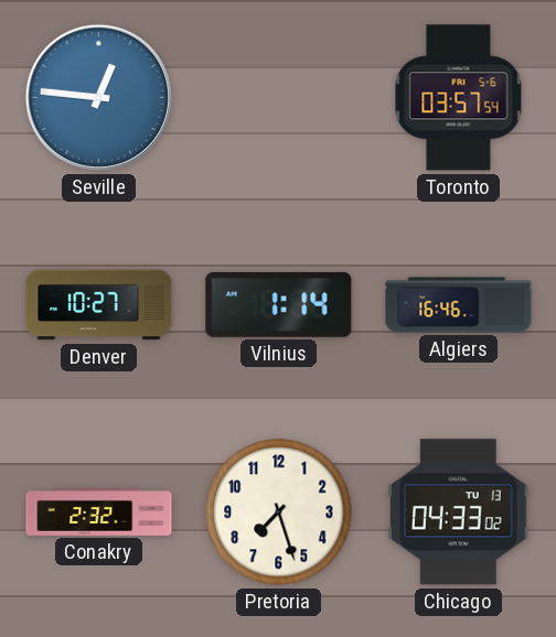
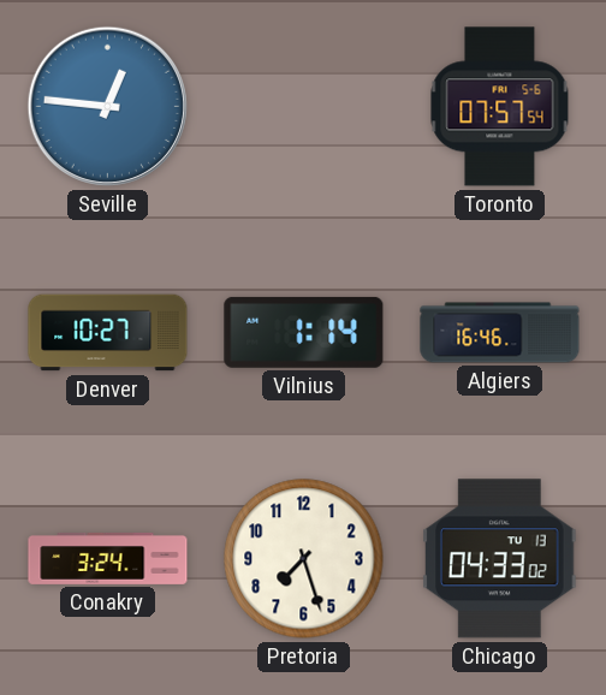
Toronto: 03:57 -> 07:57
Conakry: 2:32 -> 3:24
